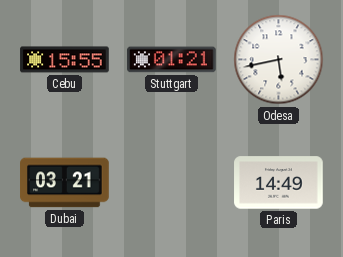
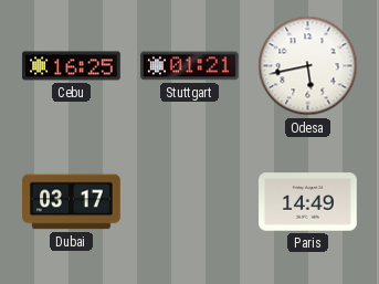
Cebu: 15:55 -> 16:25
Dubai: 03:21 -> 03:17
